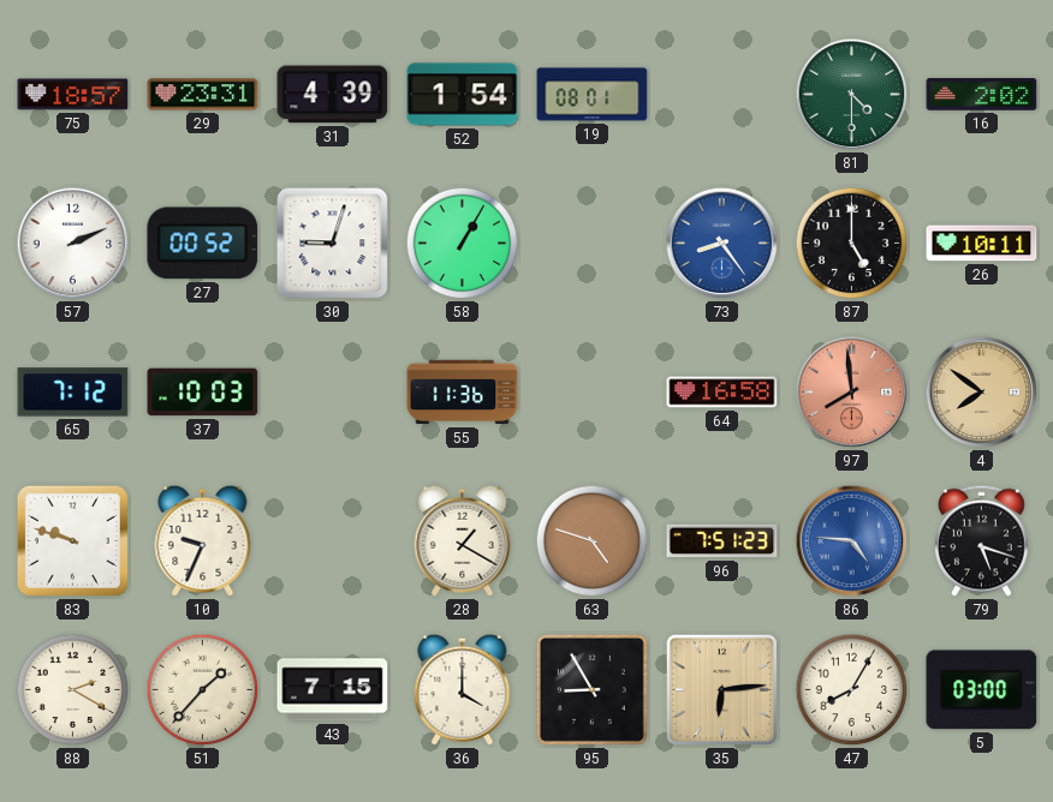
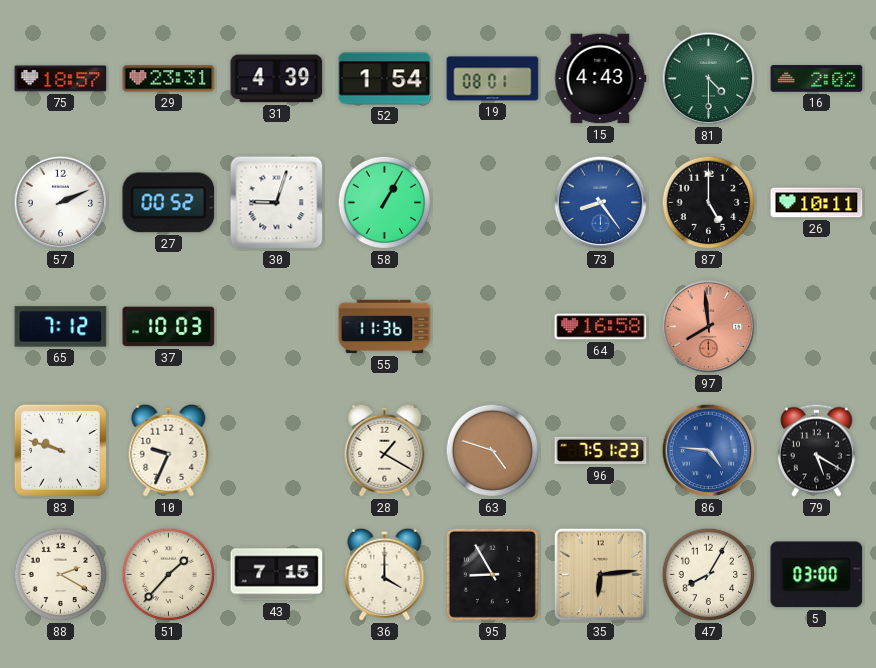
15: none -> 4:43
4: 7:51 -> none
79: 5:18 -> 5:20
